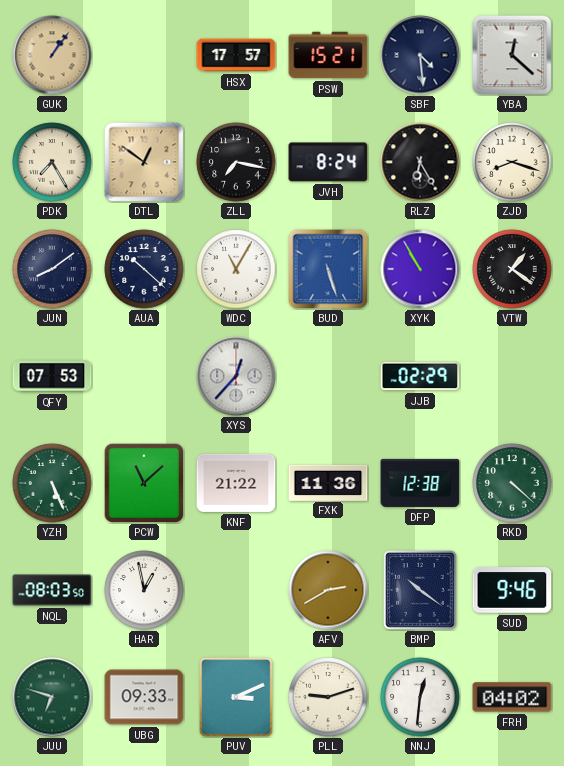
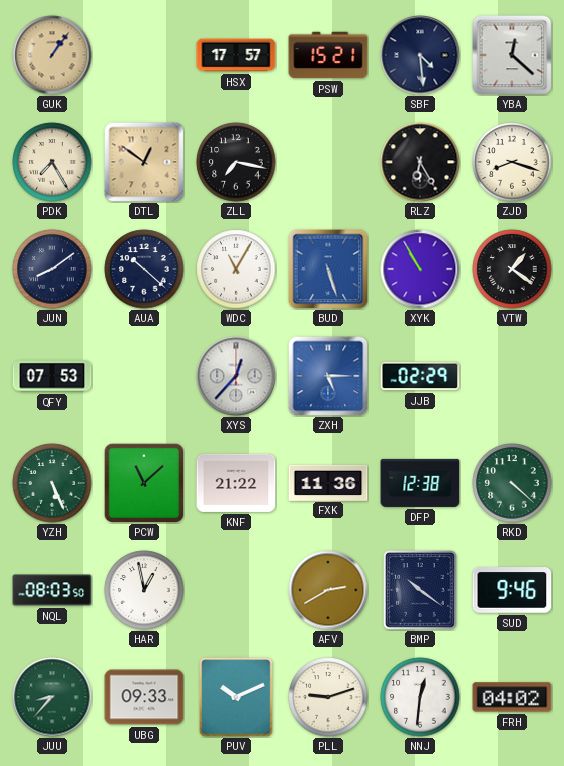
JVH: 8:24 -> none
ZXH: none -> 5:15
JUU: 6:48 -> 8:37
PUV: 3:11 -> 10:11
